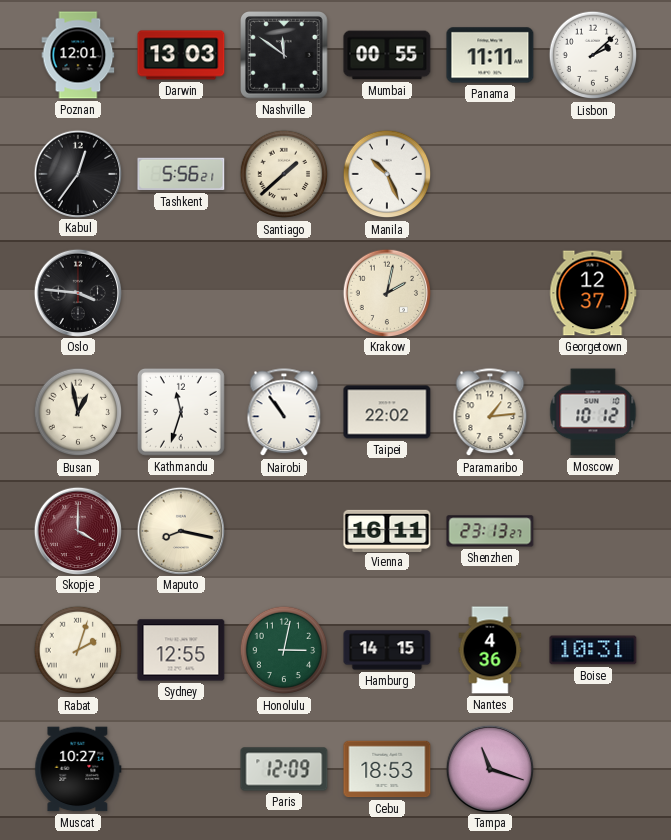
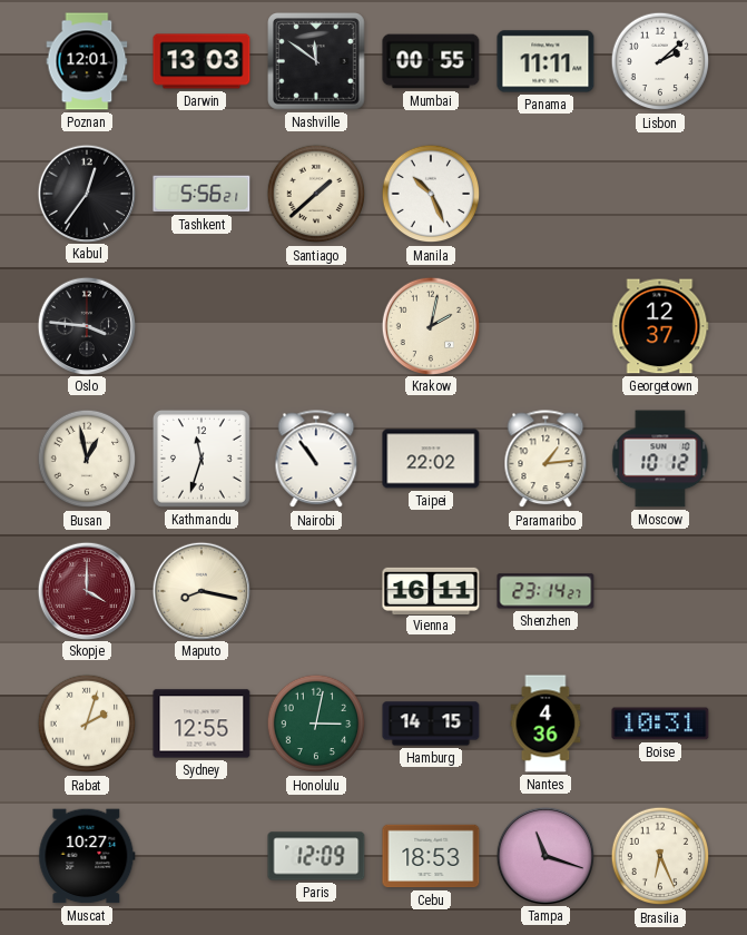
Shenzhen: 23:13 -> 23:14
Brasilia: none -> 6:26
